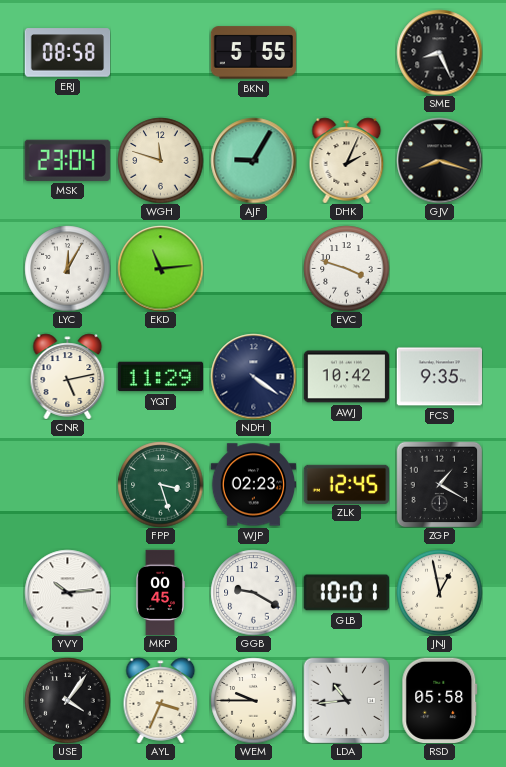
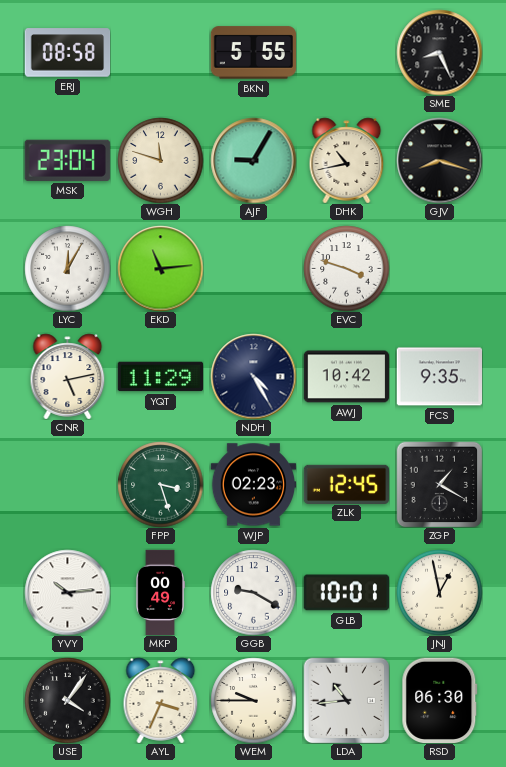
DHK: 2:04 -> 10:43
NDH: 4:21 -> 4:25
MKP: 00:45 -> 00:49
RSD: 05:58 -> 06:30
